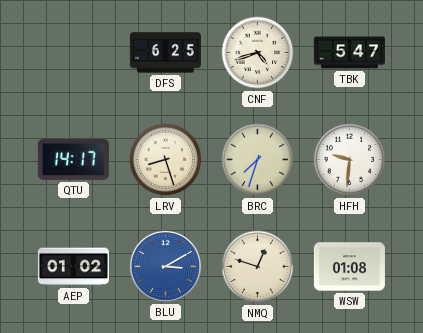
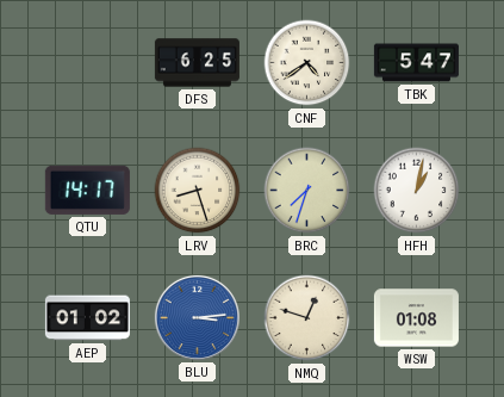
CNF: 4:42 -> 4:39
HFH: 9:31 -> 1:02
BLU: 3:10 -> 3:14
